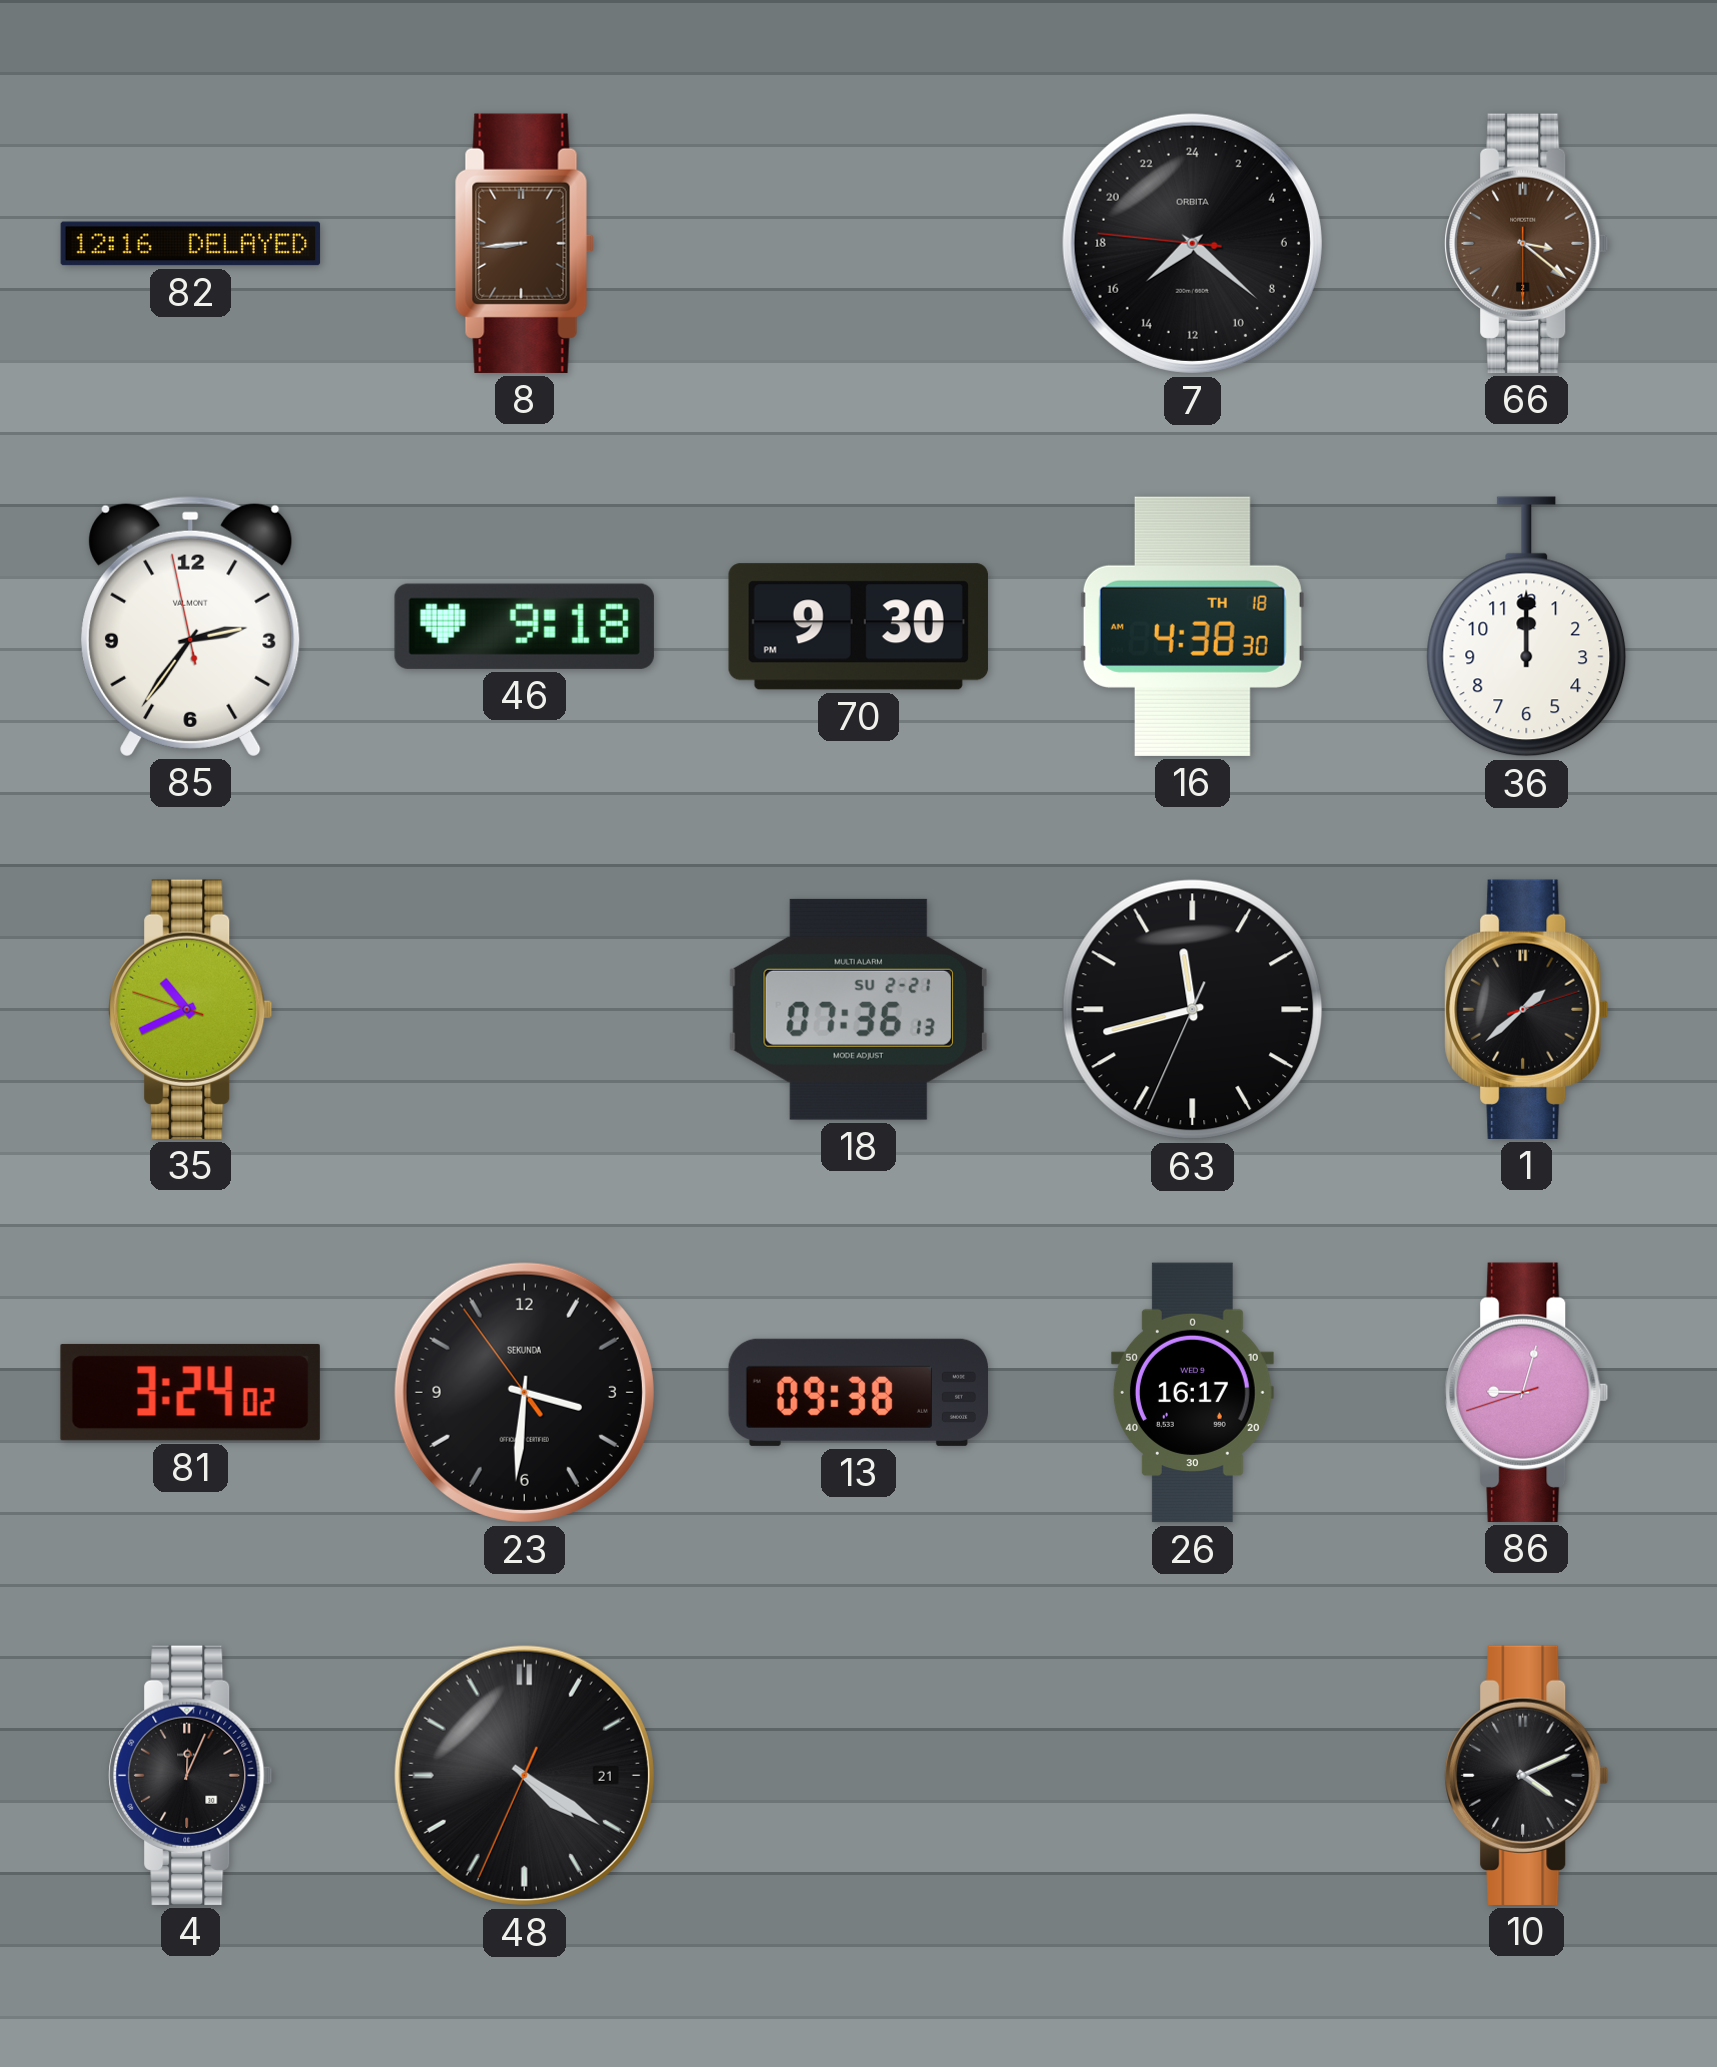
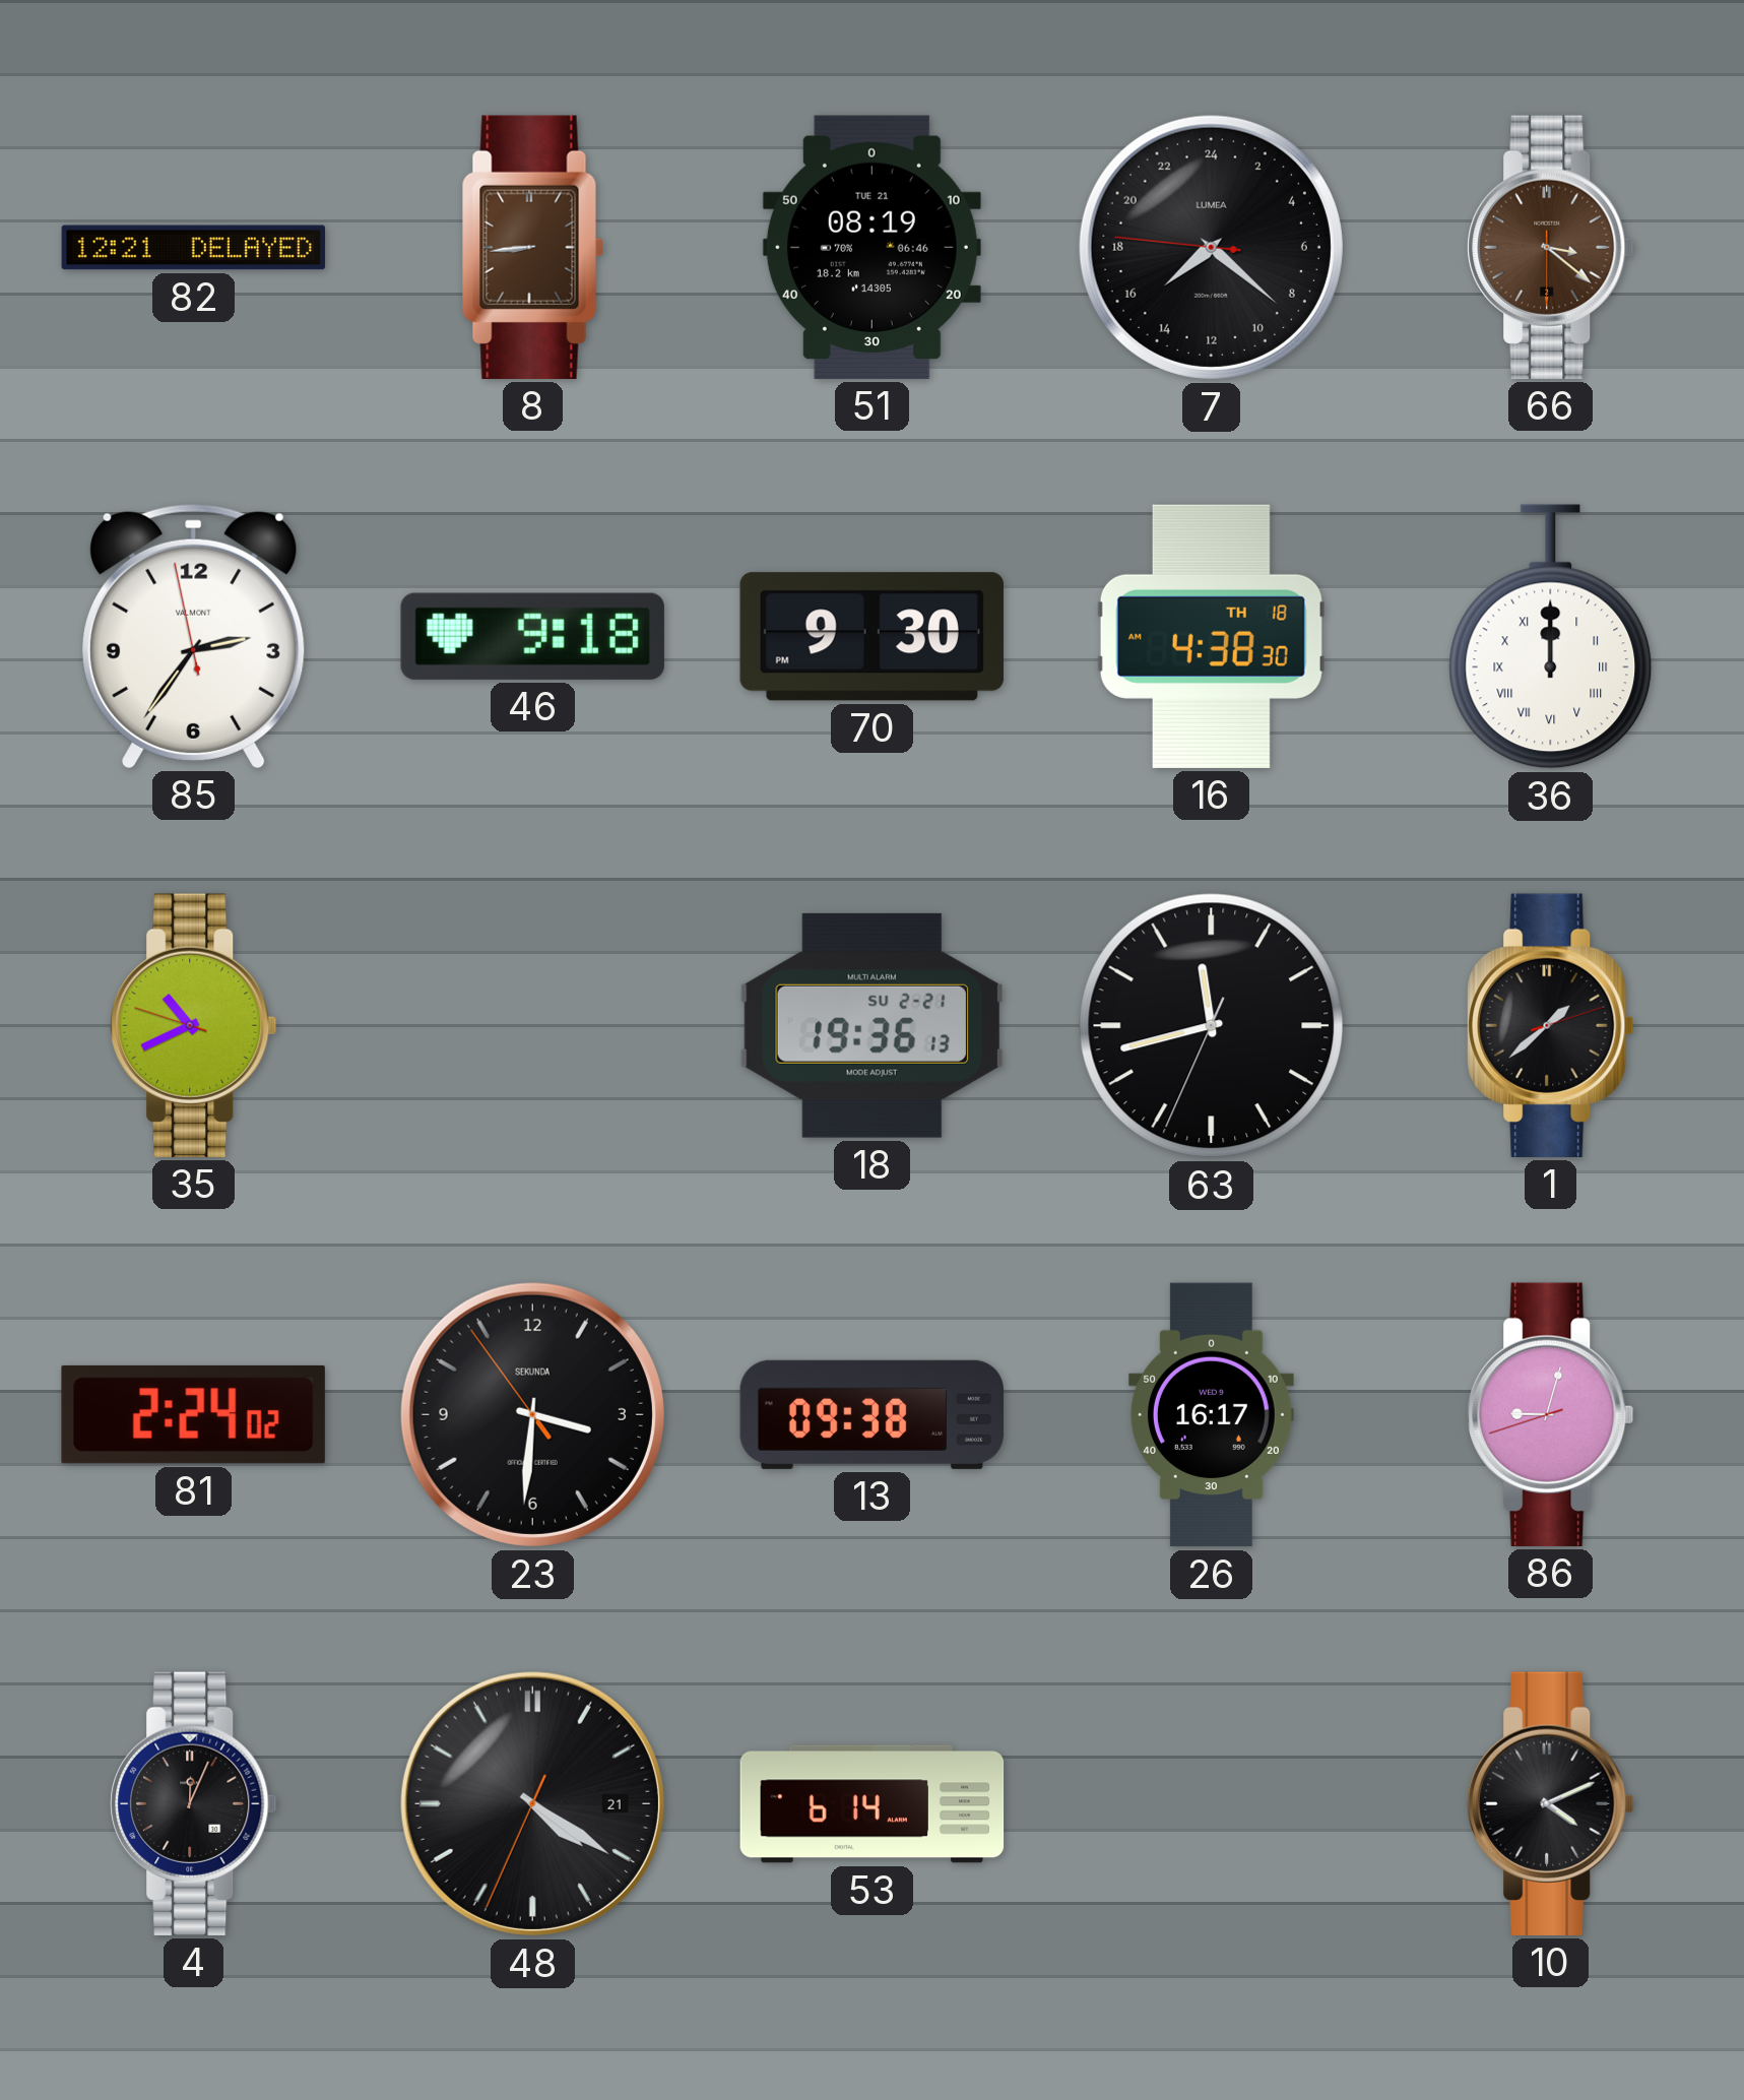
82: 12:16 -> 12:21
51: none -> 08:19
7 brand: ORBITA -> LUMEA
36 numerals: Arabic -> Roman
18: 07:36 -> 19:36
81: 3:24 -> 2:24
53: none -> 6:14
